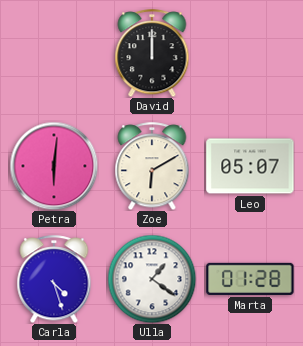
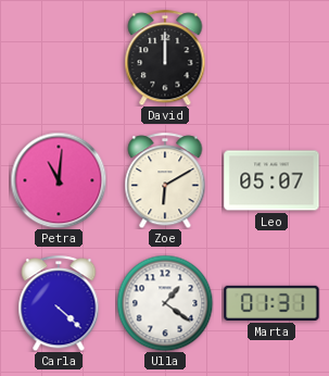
Petra: 6:01 -> 11:01
Carla: 4:27 -> 4:22
Marta: 01:28 -> 01:31
